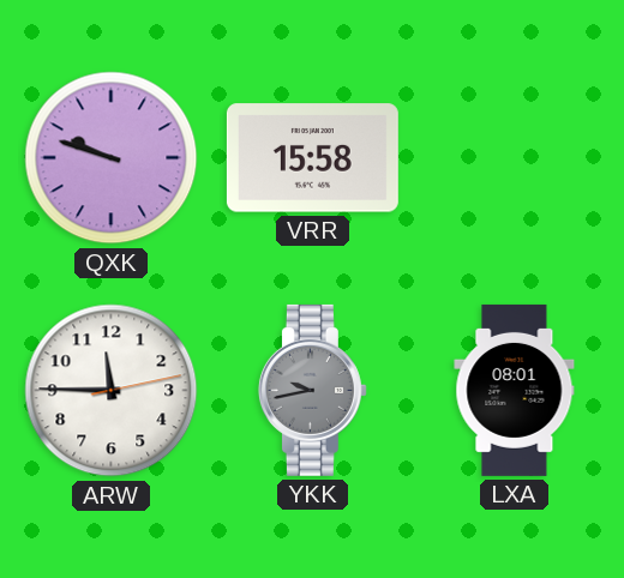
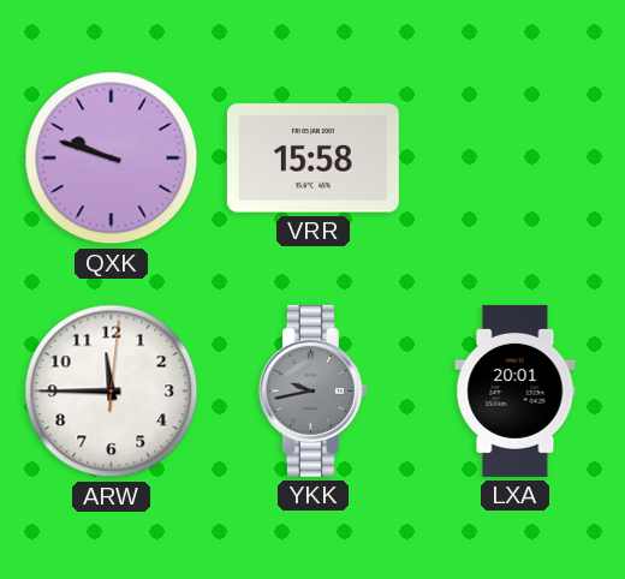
ARW: 11:45:13 -> 11:45:01
LXA: 08:01 -> 20:01
